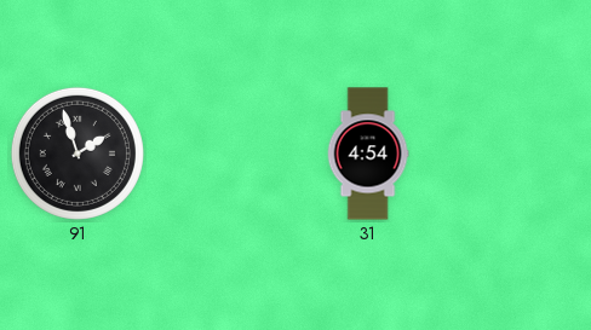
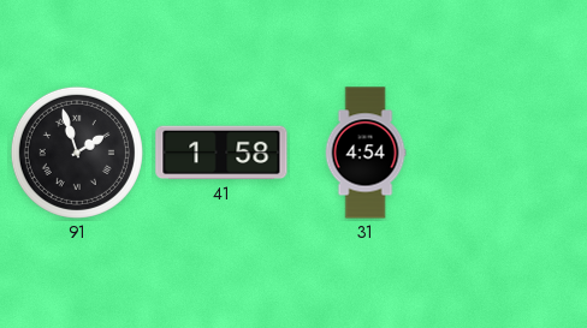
41: none -> 1:58
